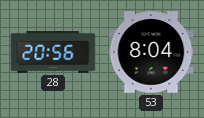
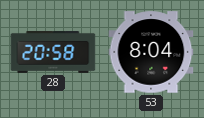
28: 20:56 -> 20:58
